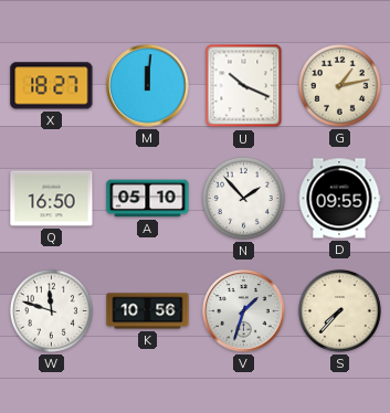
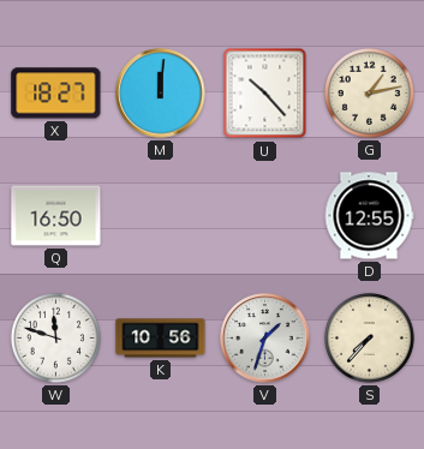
U: 10:19 -> 10:23
A: 05:10 -> none
N: 1:53 -> none
D: 09:55 -> 12:55
